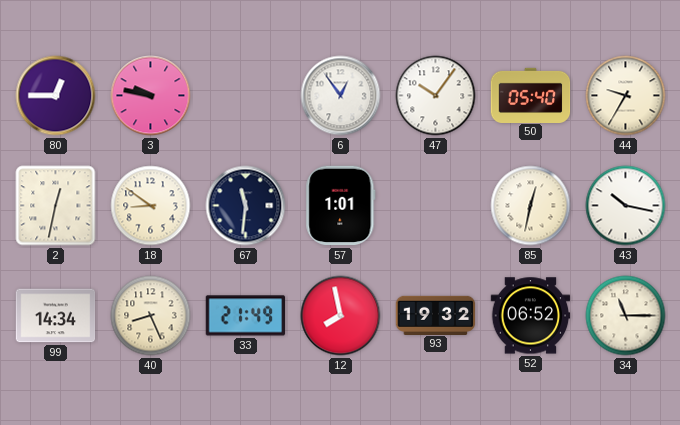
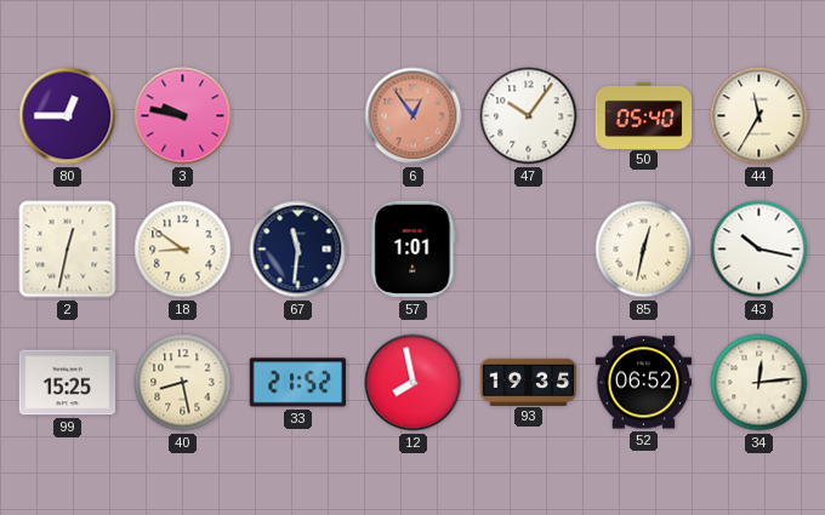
6 dial: white -> salmon
44: 9:35 -> 11:35
99: 14:34 -> 15:25
40: 8:26 -> 8:28
33: 21:49 -> 21:52
93: 19:32 -> 19:35
34: 11:15 -> 12:14
